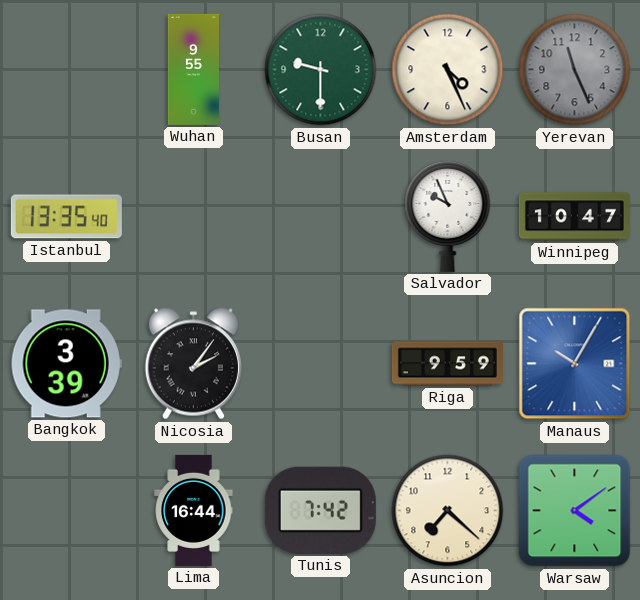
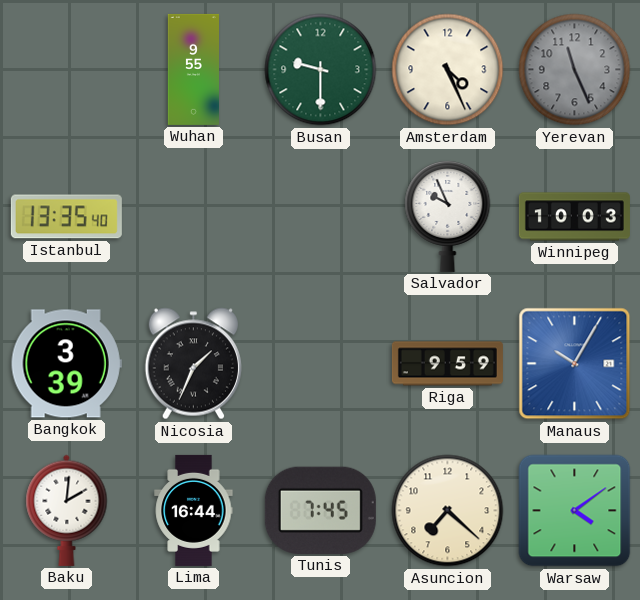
Winnipeg: 10:47 -> 10:03
Nicosia: 2:06 -> 1:34
Baku: none -> 2:01
Tunis: 7:42 -> 7:45
